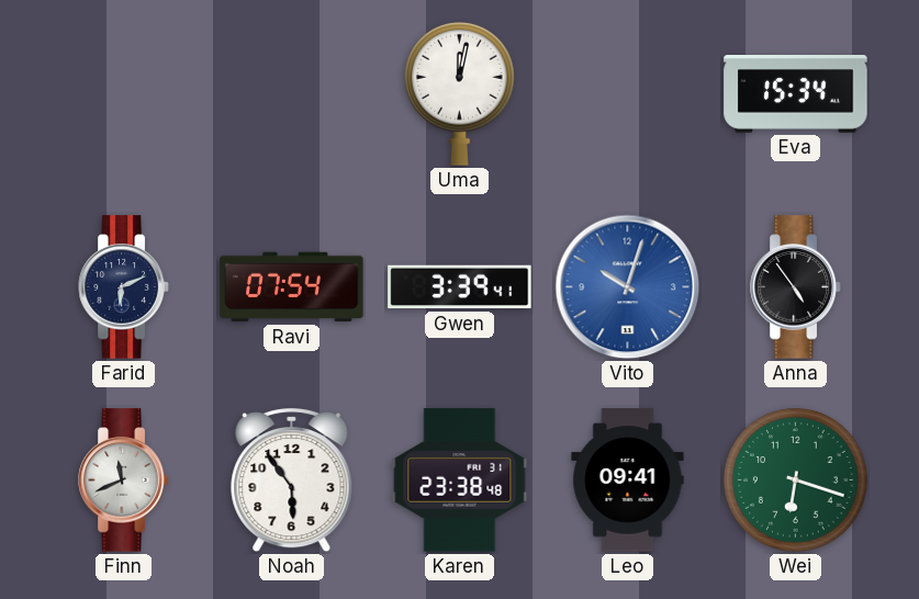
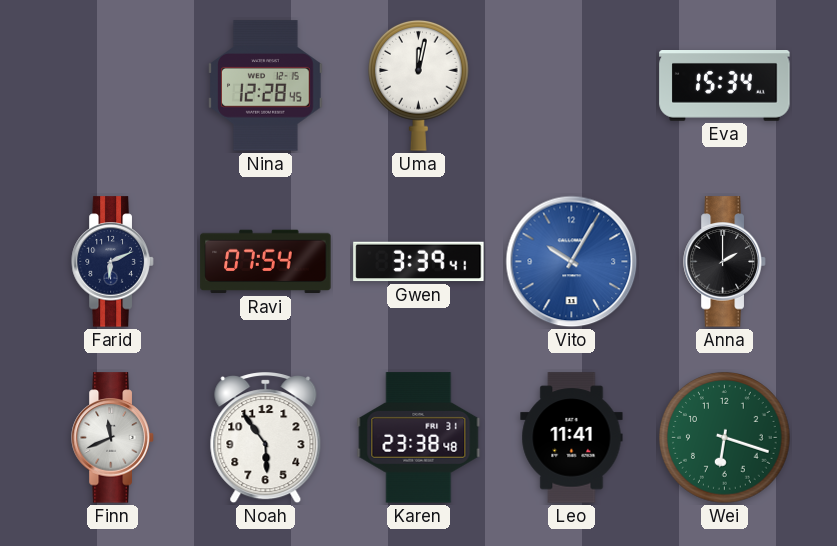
Nina: none -> 12:28
Vito: 10:03 -> 10:05
Anna: 4:54 -> 2:00
Leo: 09:41 -> 11:41
